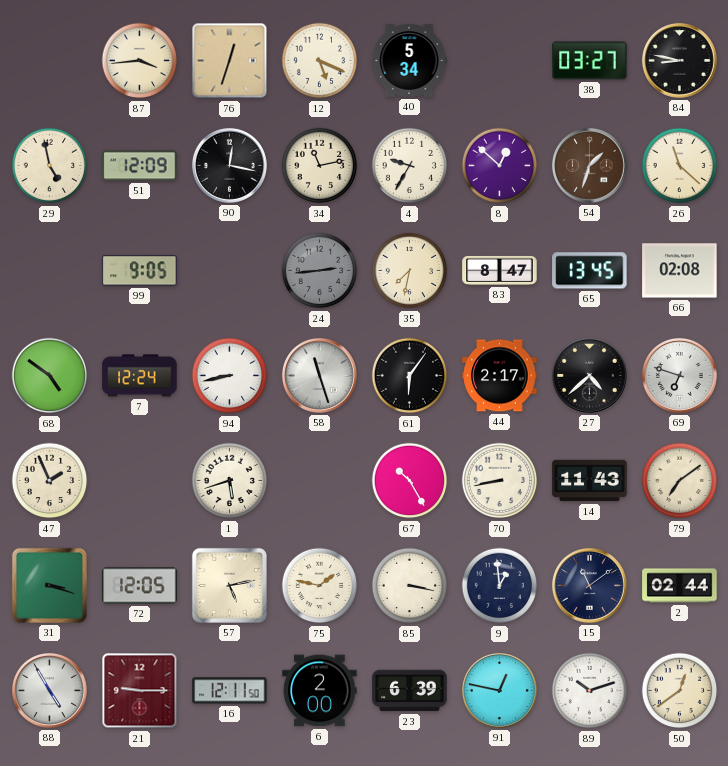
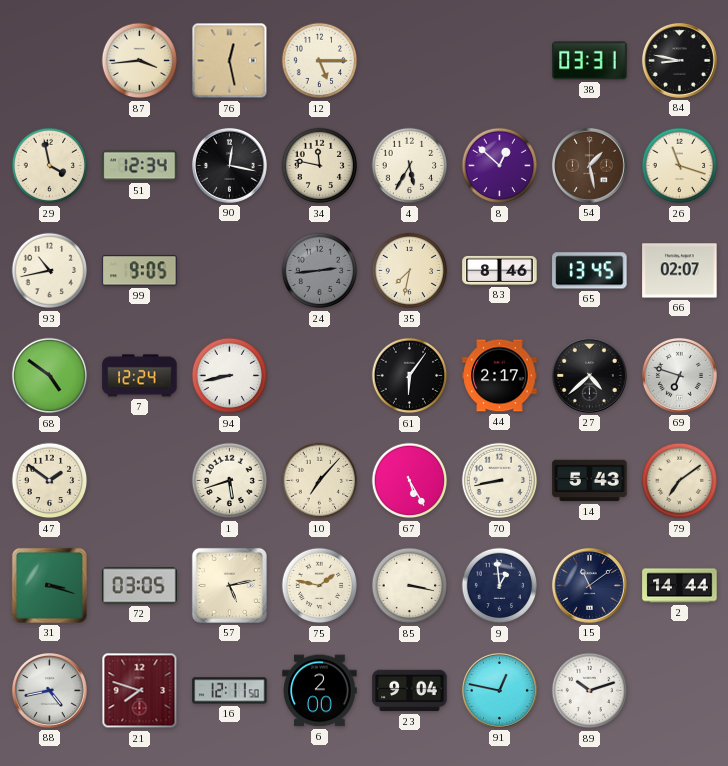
76: 12:33 -> 12:28
12: 5:19 -> 5:15
40: 5:34 -> none
38: 03:27 -> 03:31
29: 4:58 -> 3:58
51: 12:09 -> 12:34
34: 11:13 -> 11:47
4: 9:35 -> 5:35
54: 1:33 -> 1:28
26: 11:22 -> 11:18
93: none -> 10:43
83: 8:47 -> 8:46
66: 02:08 -> 02:07
58: 11:27 -> none
47: 1:56 -> 1:51
10: none -> 7:07
67: 10:25 -> 5:25
14: 11:43 -> 5:43
72: 12:05 -> 03:05
2: 02:44 -> 14:44
88: 4:55 -> 4:43
21: 9:15 -> 7:48
23: 6:39 -> 9:04
50: 12:39 -> none
